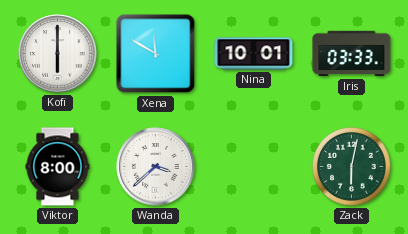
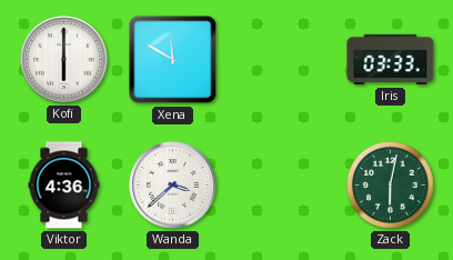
Nina: 10:01 -> none
Viktor: 8:00 -> 4:36
